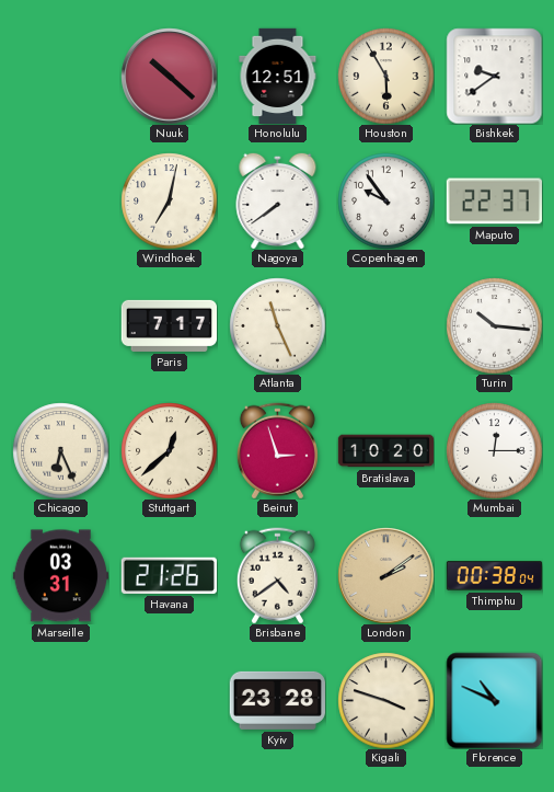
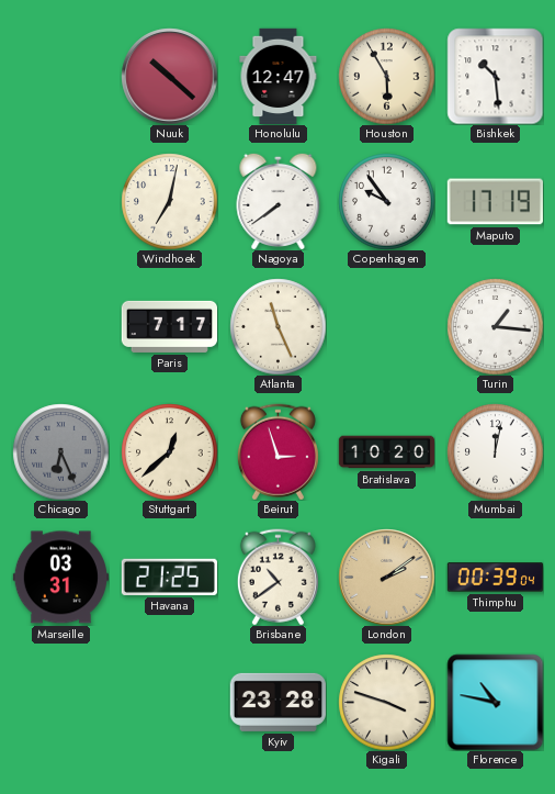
Honolulu: 12:51 -> 12:47
Bishkek: 9:39 -> 10:29
Maputo: 22:37 -> 17:19
Turin: 10:16 -> 1:16
Chicago dial: cream -> grey
Mumbai: 12:15 -> 12:02
Havana: 21:26 -> 21:25
Brisbane: 4:39 -> 10:39
Thimphu: 00:38 -> 00:39
Florence: 10:49 -> 10:47
